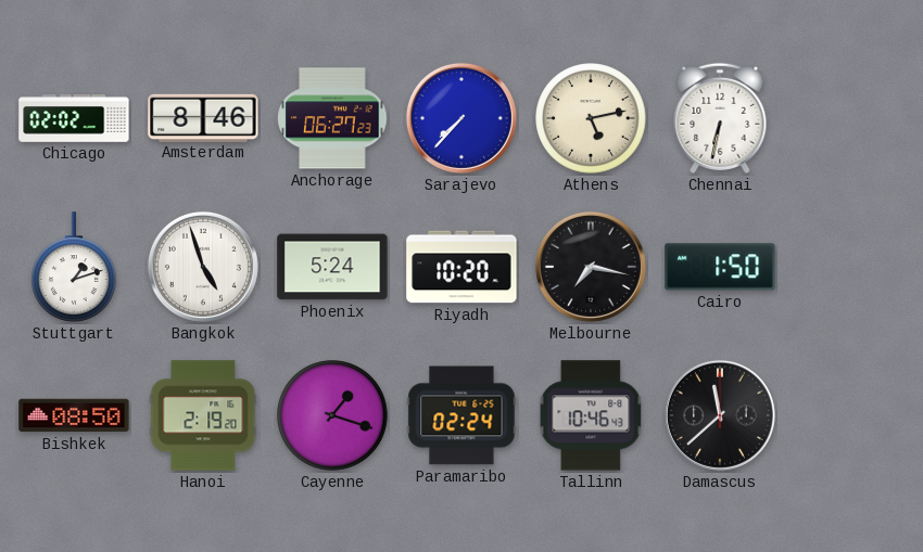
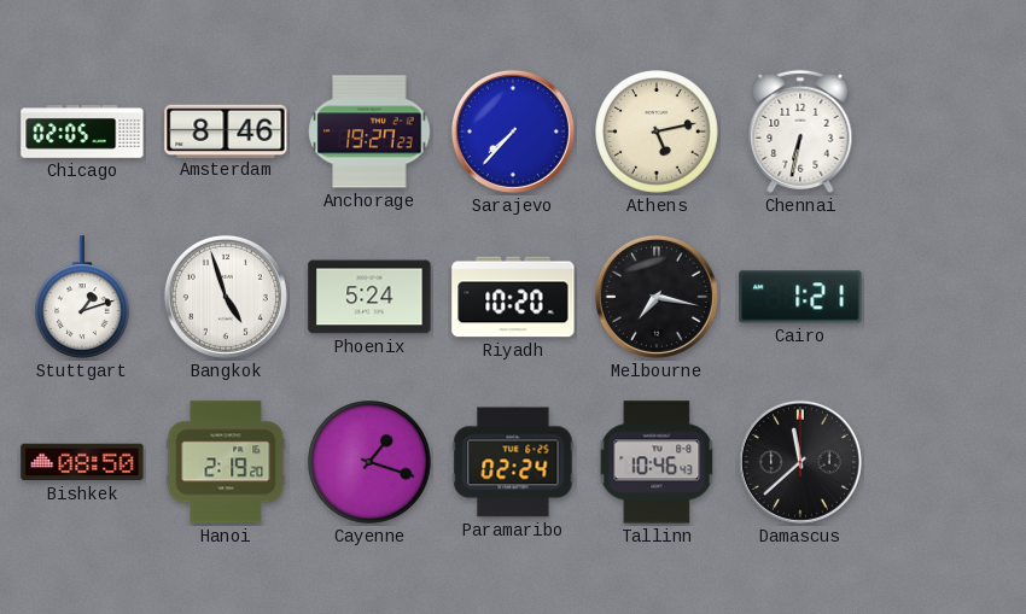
Chicago: 02:02 -> 02:05
Anchorage: 06:27 -> 19:27
Cairo: 1:50 -> 1:21
